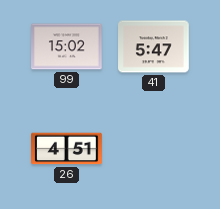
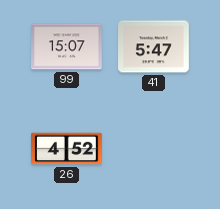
99: 15:02 -> 15:07
26: 4:51 -> 4:52
